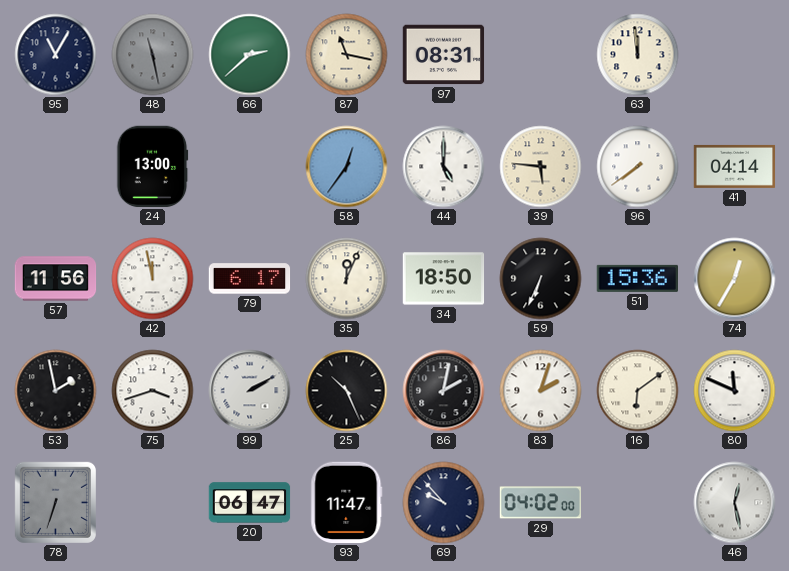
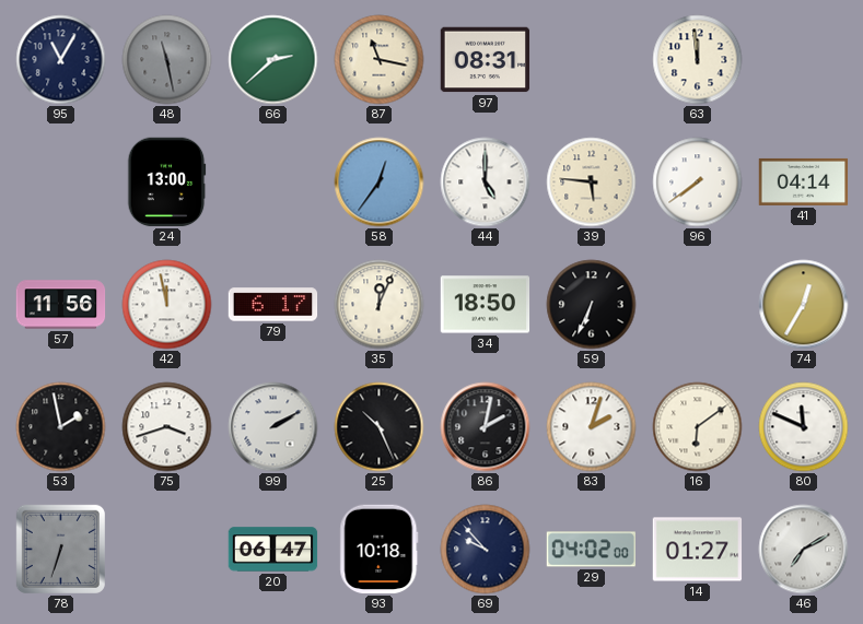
51: 15:36 -> none
93: 11:47 -> 10:18
14: none -> 01:27
46: 12:28 -> 7:10
